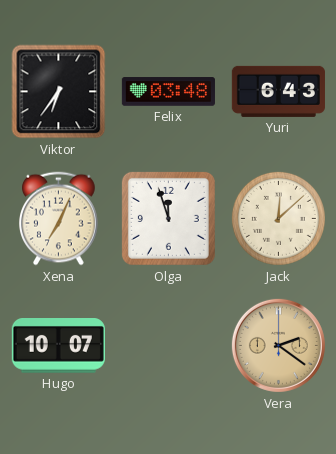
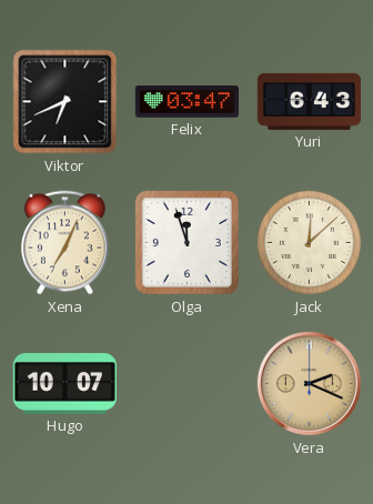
Viktor: 6:36 -> 6:41
Felix: 03:48 -> 03:47
Vera: 2:21 -> 2:19
